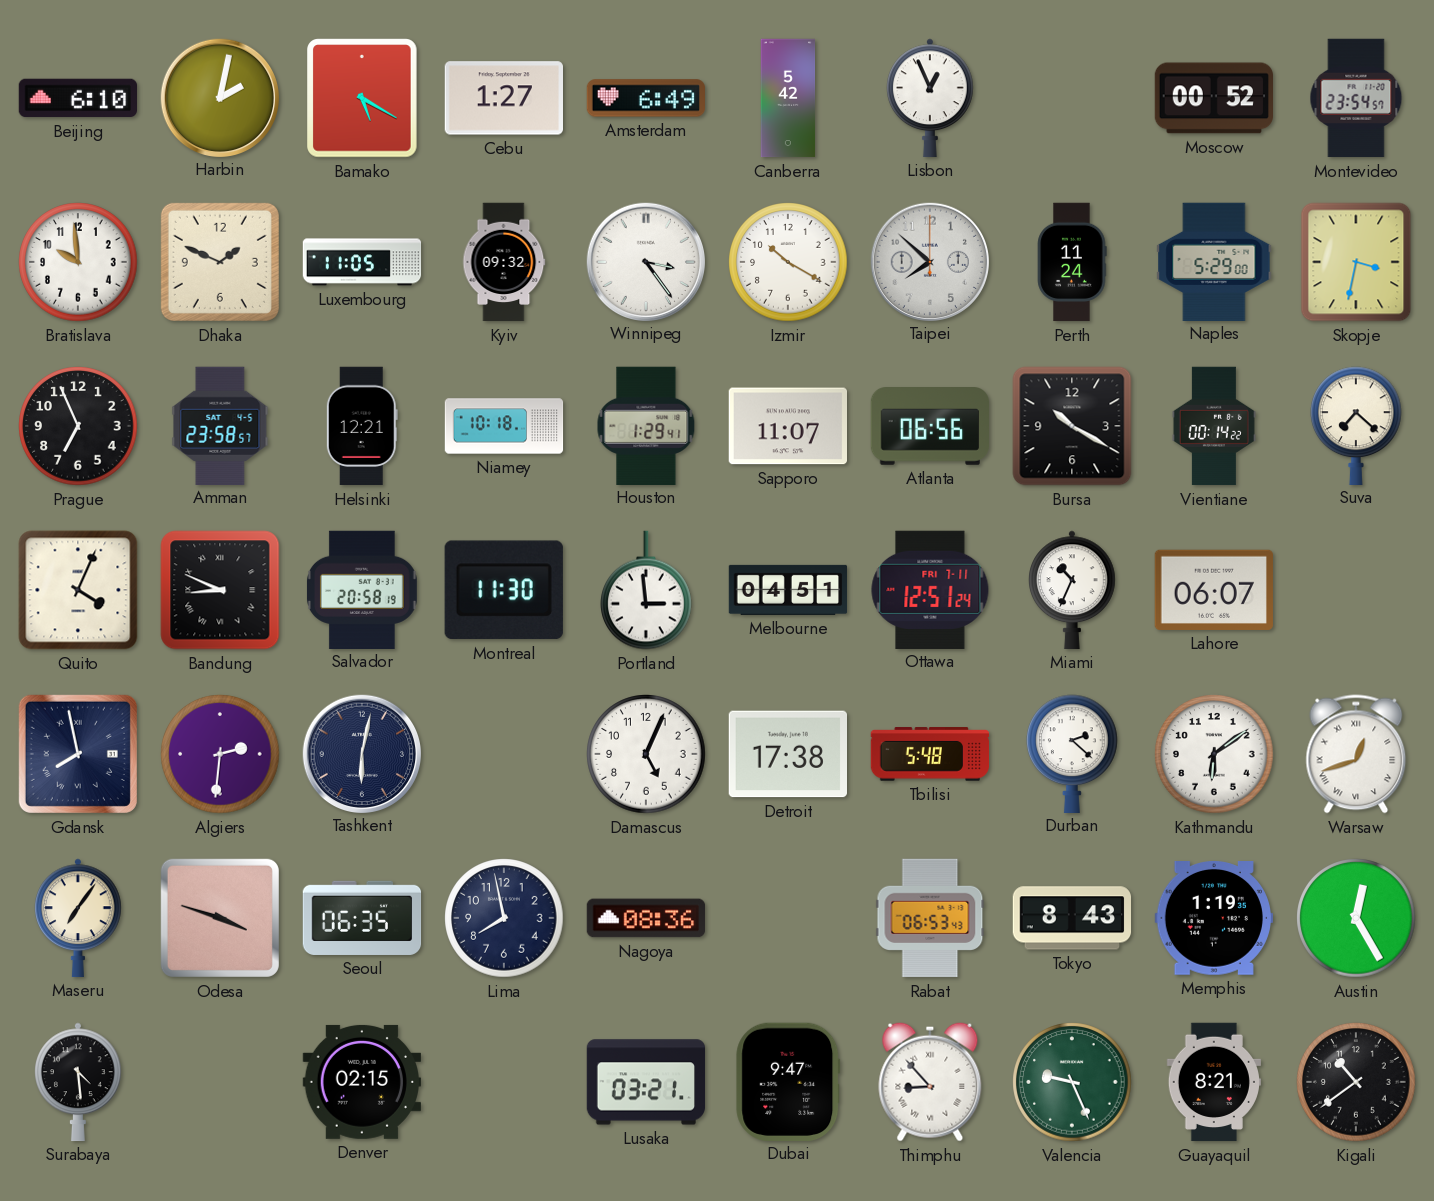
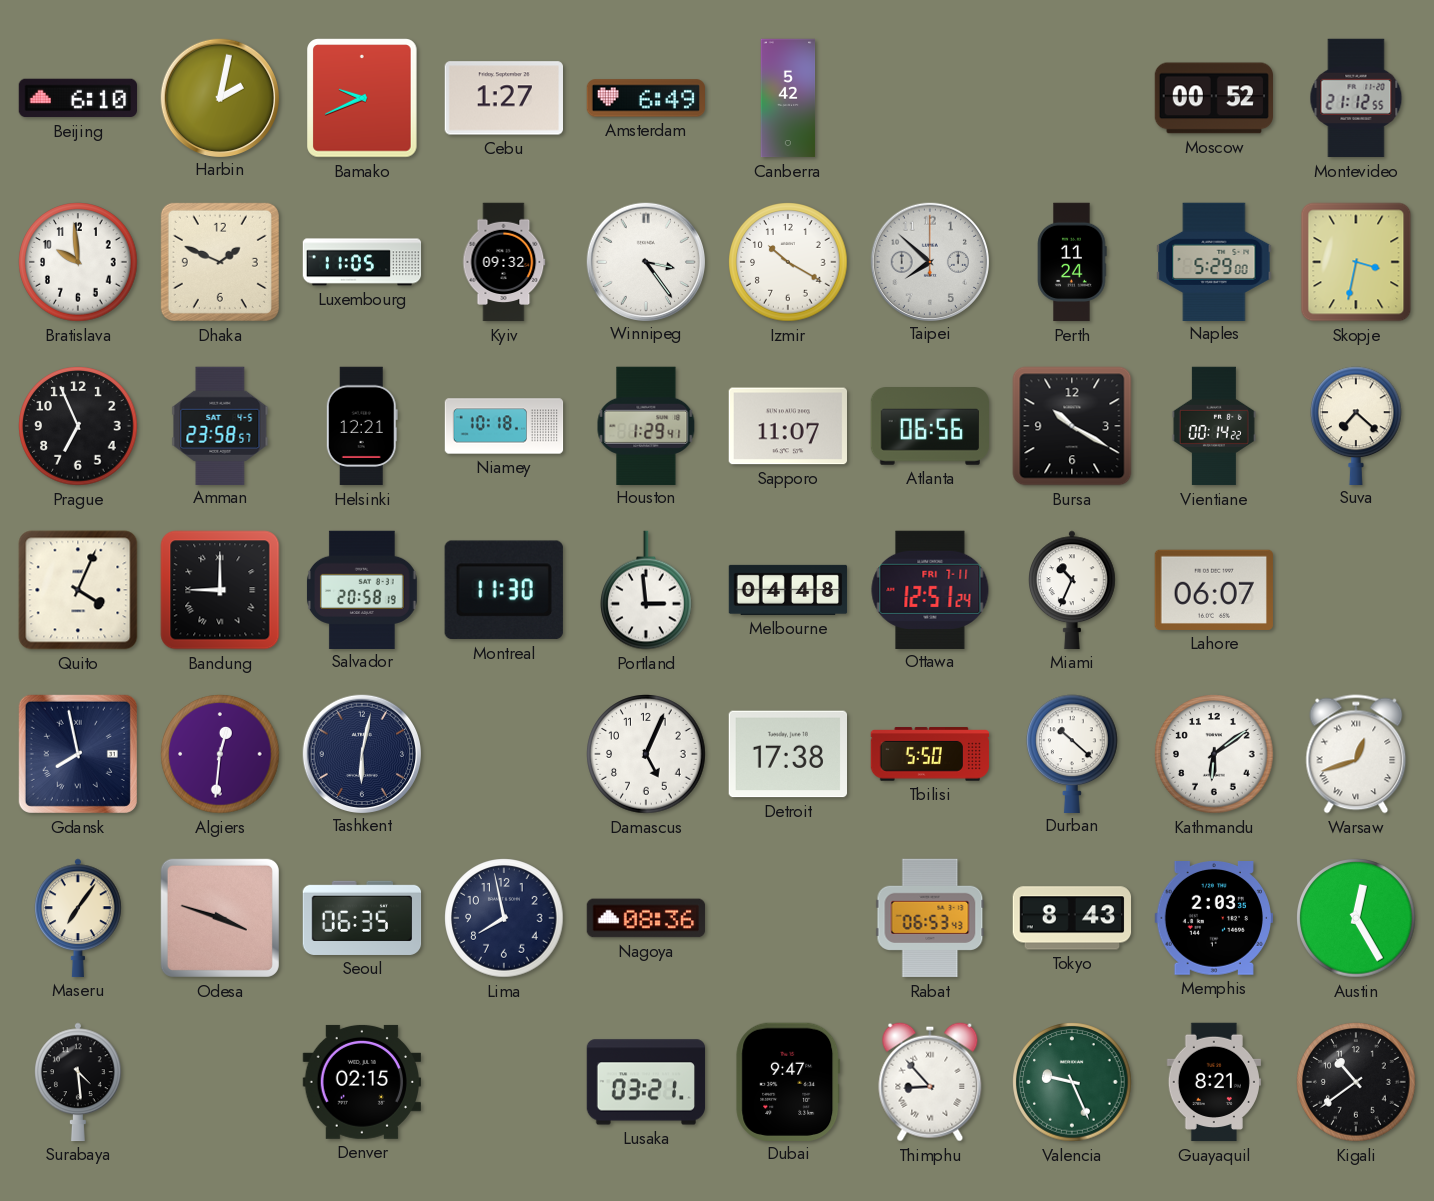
Bamako: 5:20 -> 9:41
Lisbon: 12:56 -> none
Montevideo: 23:54 -> 21:12
Bandung: 8:49 -> 9:00
Melbourne: 04:51 -> 04:48
Algiers: 2:31 -> 12:31
Tbilisi: 5:48 -> 5:50
Durban: 2:22 -> 10:22
Memphis: 1:19 -> 2:03
